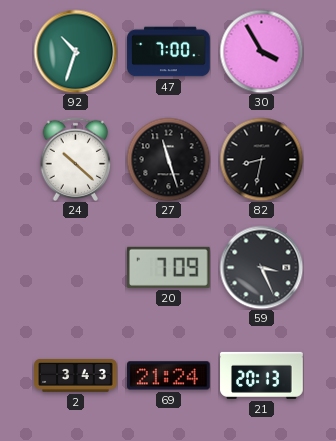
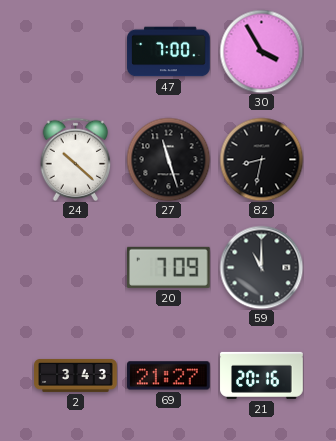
92: 10:33 -> none
59: 3:26 -> 11:00
69: 21:24 -> 21:27
21: 20:13 -> 20:16
